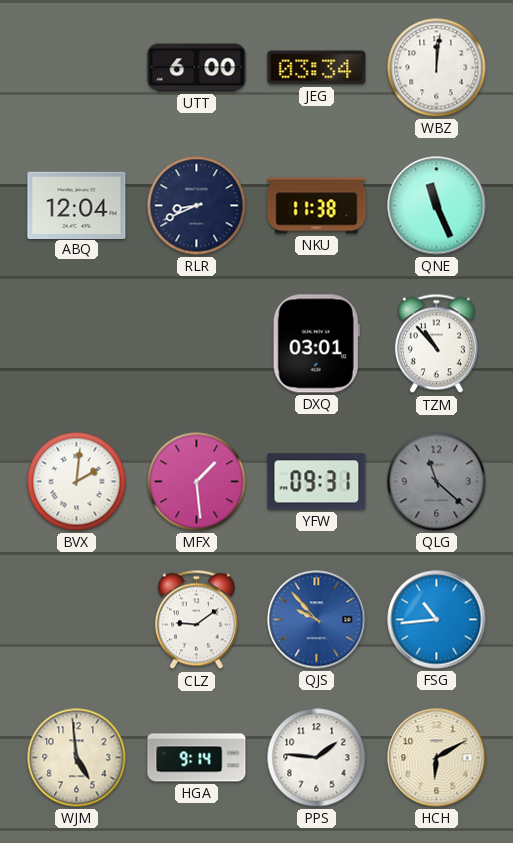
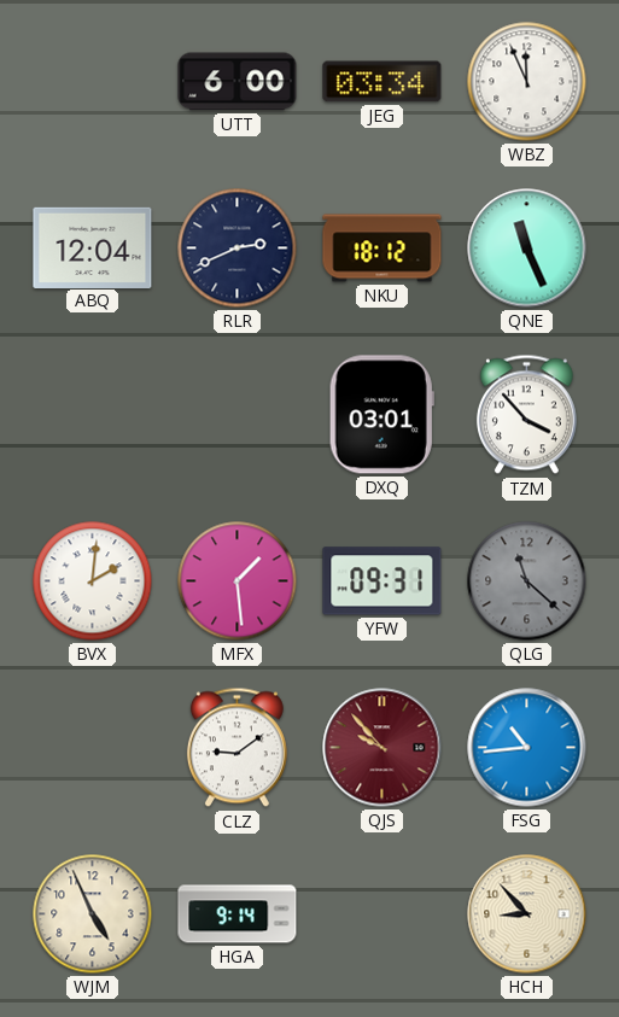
WBZ: 12:01 -> 11:56
RLR: 8:41 -> 2:41
NKU: 11:38 -> 18:12
TZM: 10:53 -> 3:53
QJS dial: blue -> burgundy
WJM: 4:59 -> 4:56
PPS: 1:46 -> none
HCH: 6:10 -> 8:53
